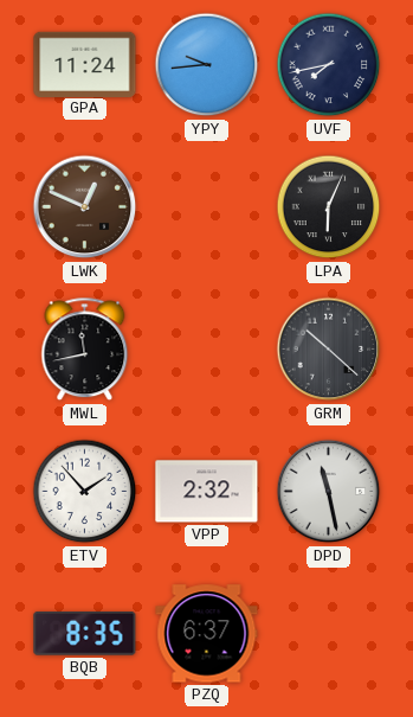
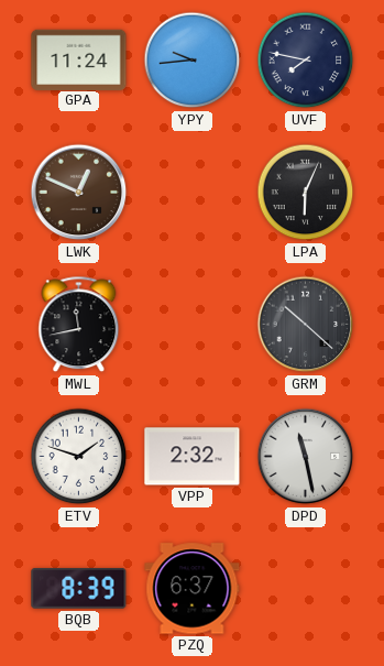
UVF: 7:43 -> 7:47
ETV: 1:53 -> 1:48
BQB: 8:35 -> 8:39
